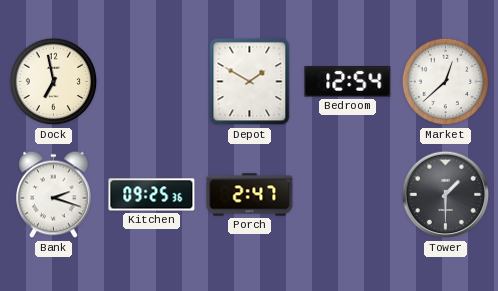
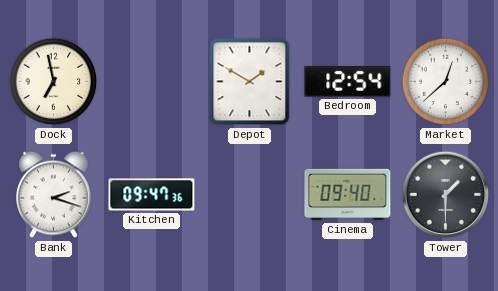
Kitchen: 09:25 -> 09:47
Porch: 2:47 -> none
Cinema: none -> 09:40
